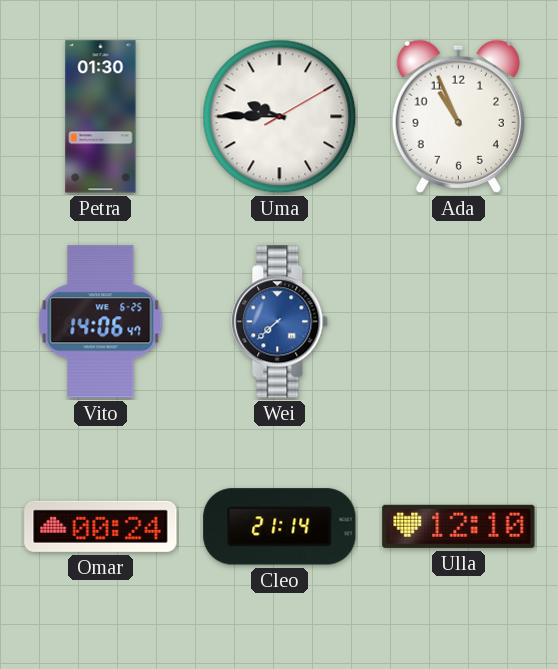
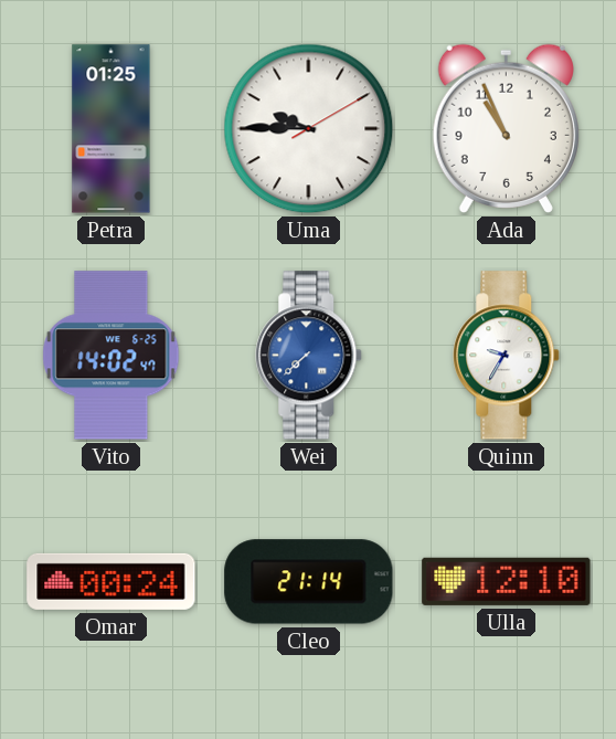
Petra: 01:30 -> 01:25
Vito: 14:06 -> 14:02
Quinn: none -> 9:35
